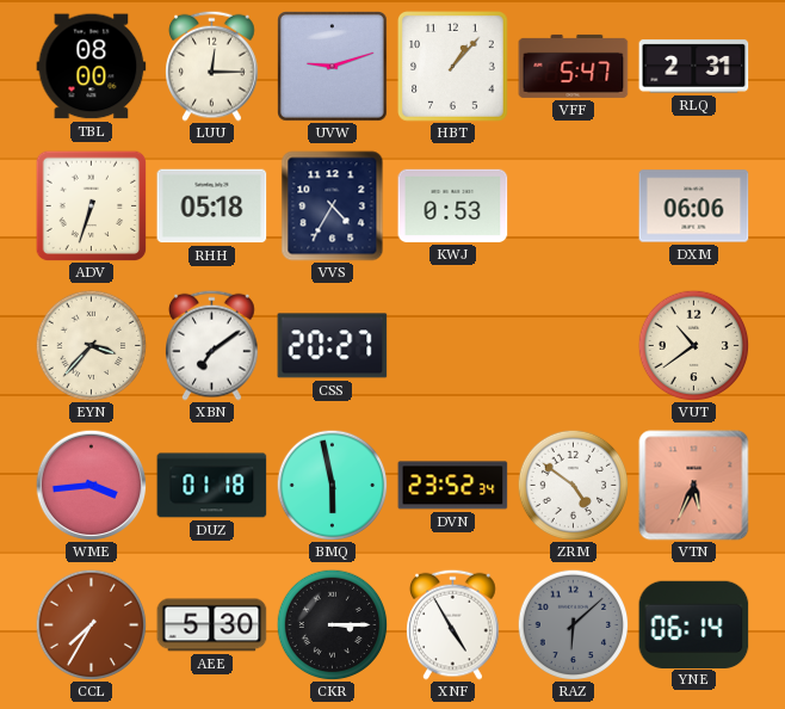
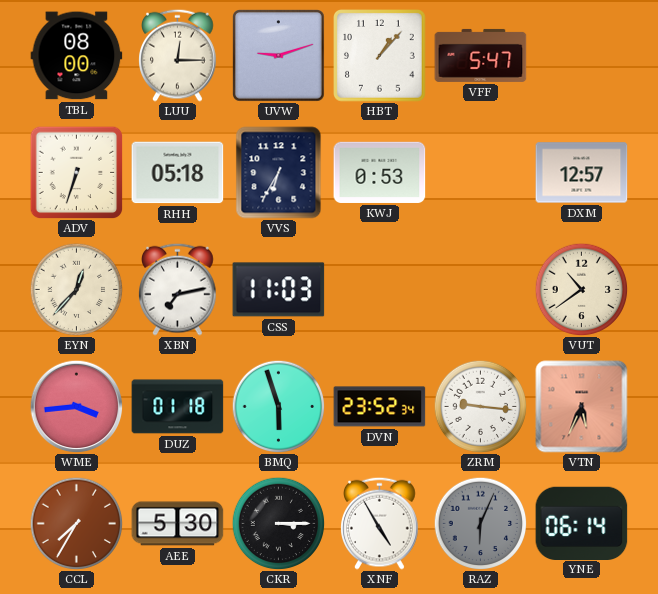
RLQ: 2:31 -> none
VVS: 4:35 -> 6:35
DXM: 06:06 -> 12:57
EYN: 3:37 -> 12:37
XBN: 7:09 -> 7:13
CSS: 20:27 -> 11:03
BMQ: 5:58 -> 5:57
ZRM: 4:51 -> 9:16
RAZ: 6:08 -> 6:04
